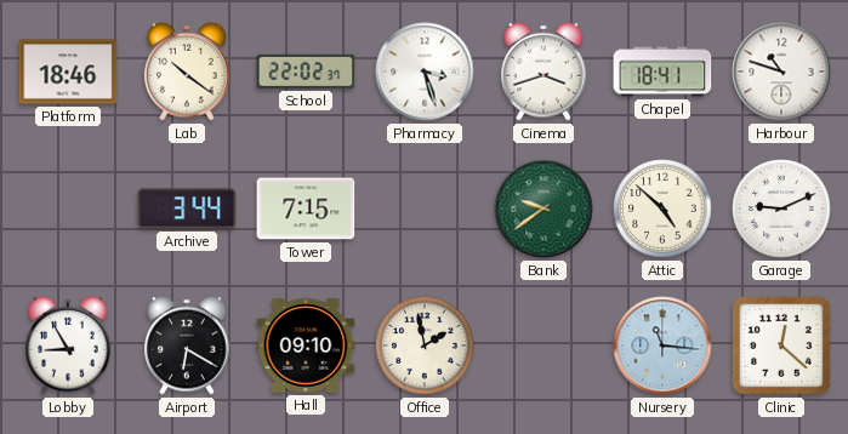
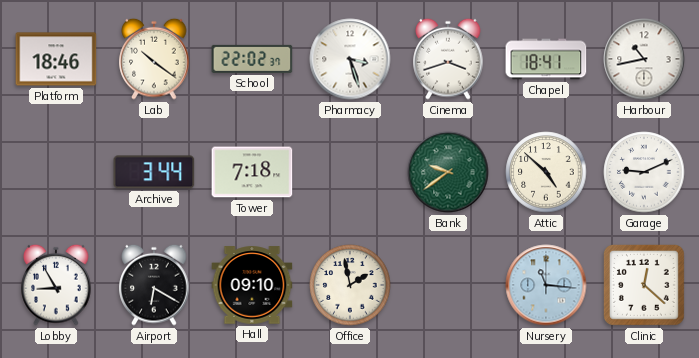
Harbour: 10:48 -> 10:43
Tower: 7:15 -> 7:18
